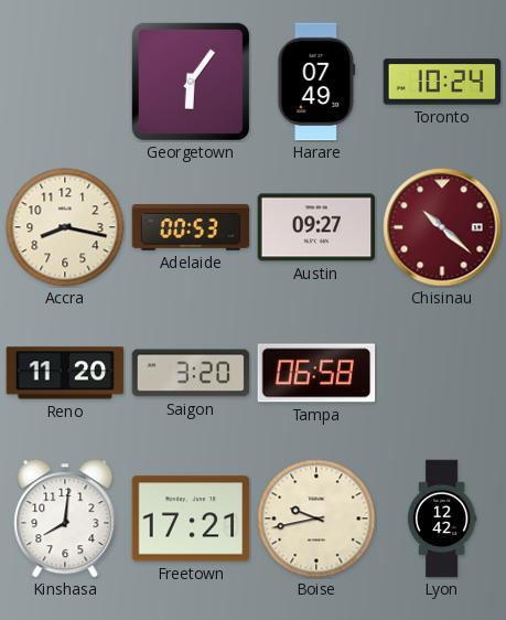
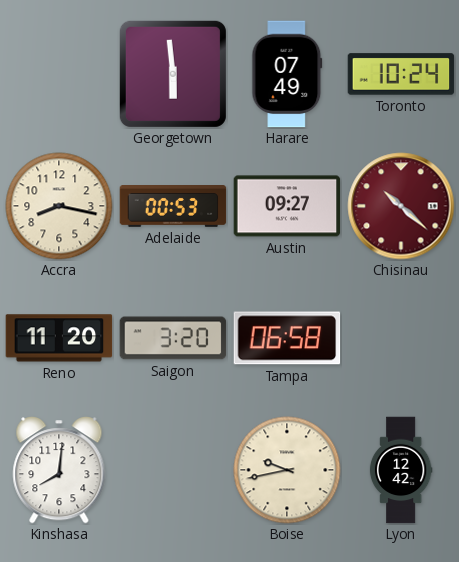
Georgetown: 6:06 -> 5:59
Freetown: 17:21 -> none
